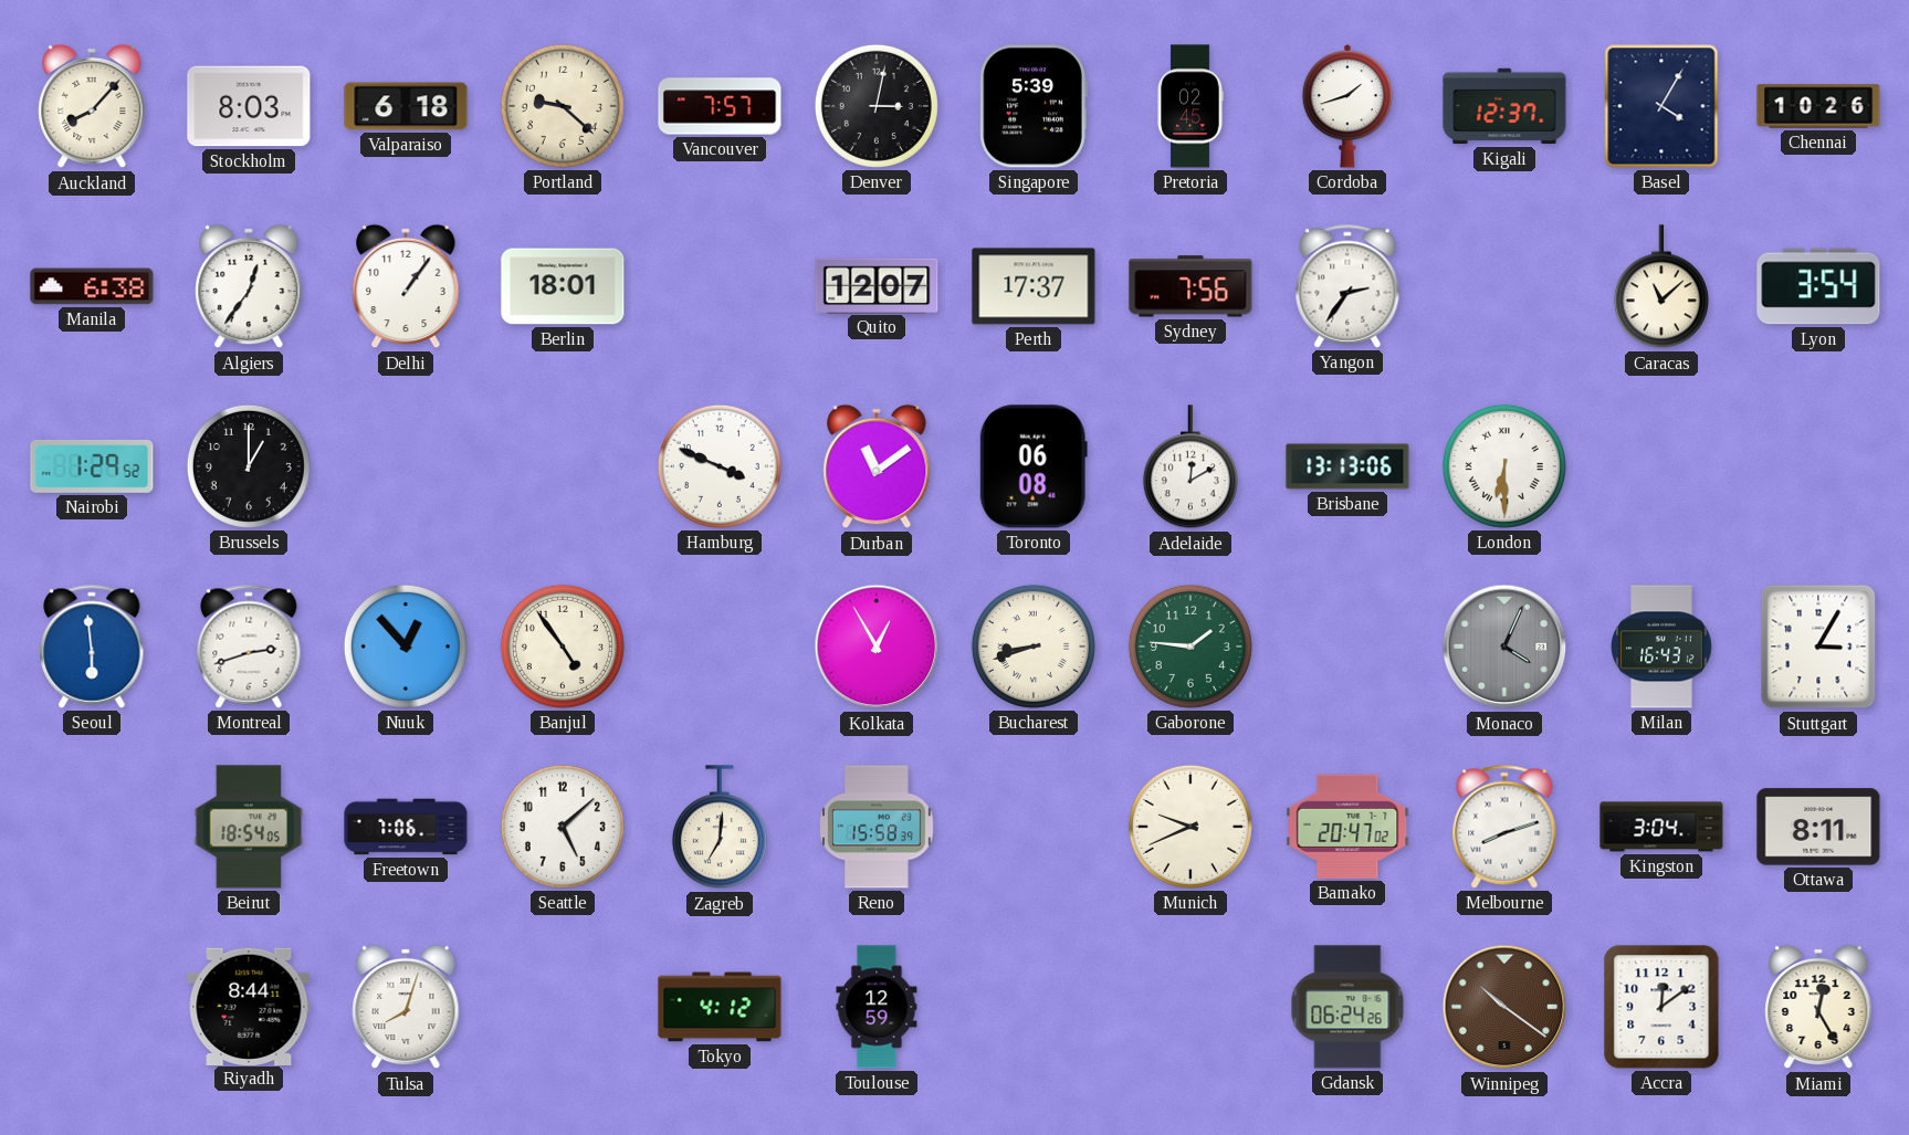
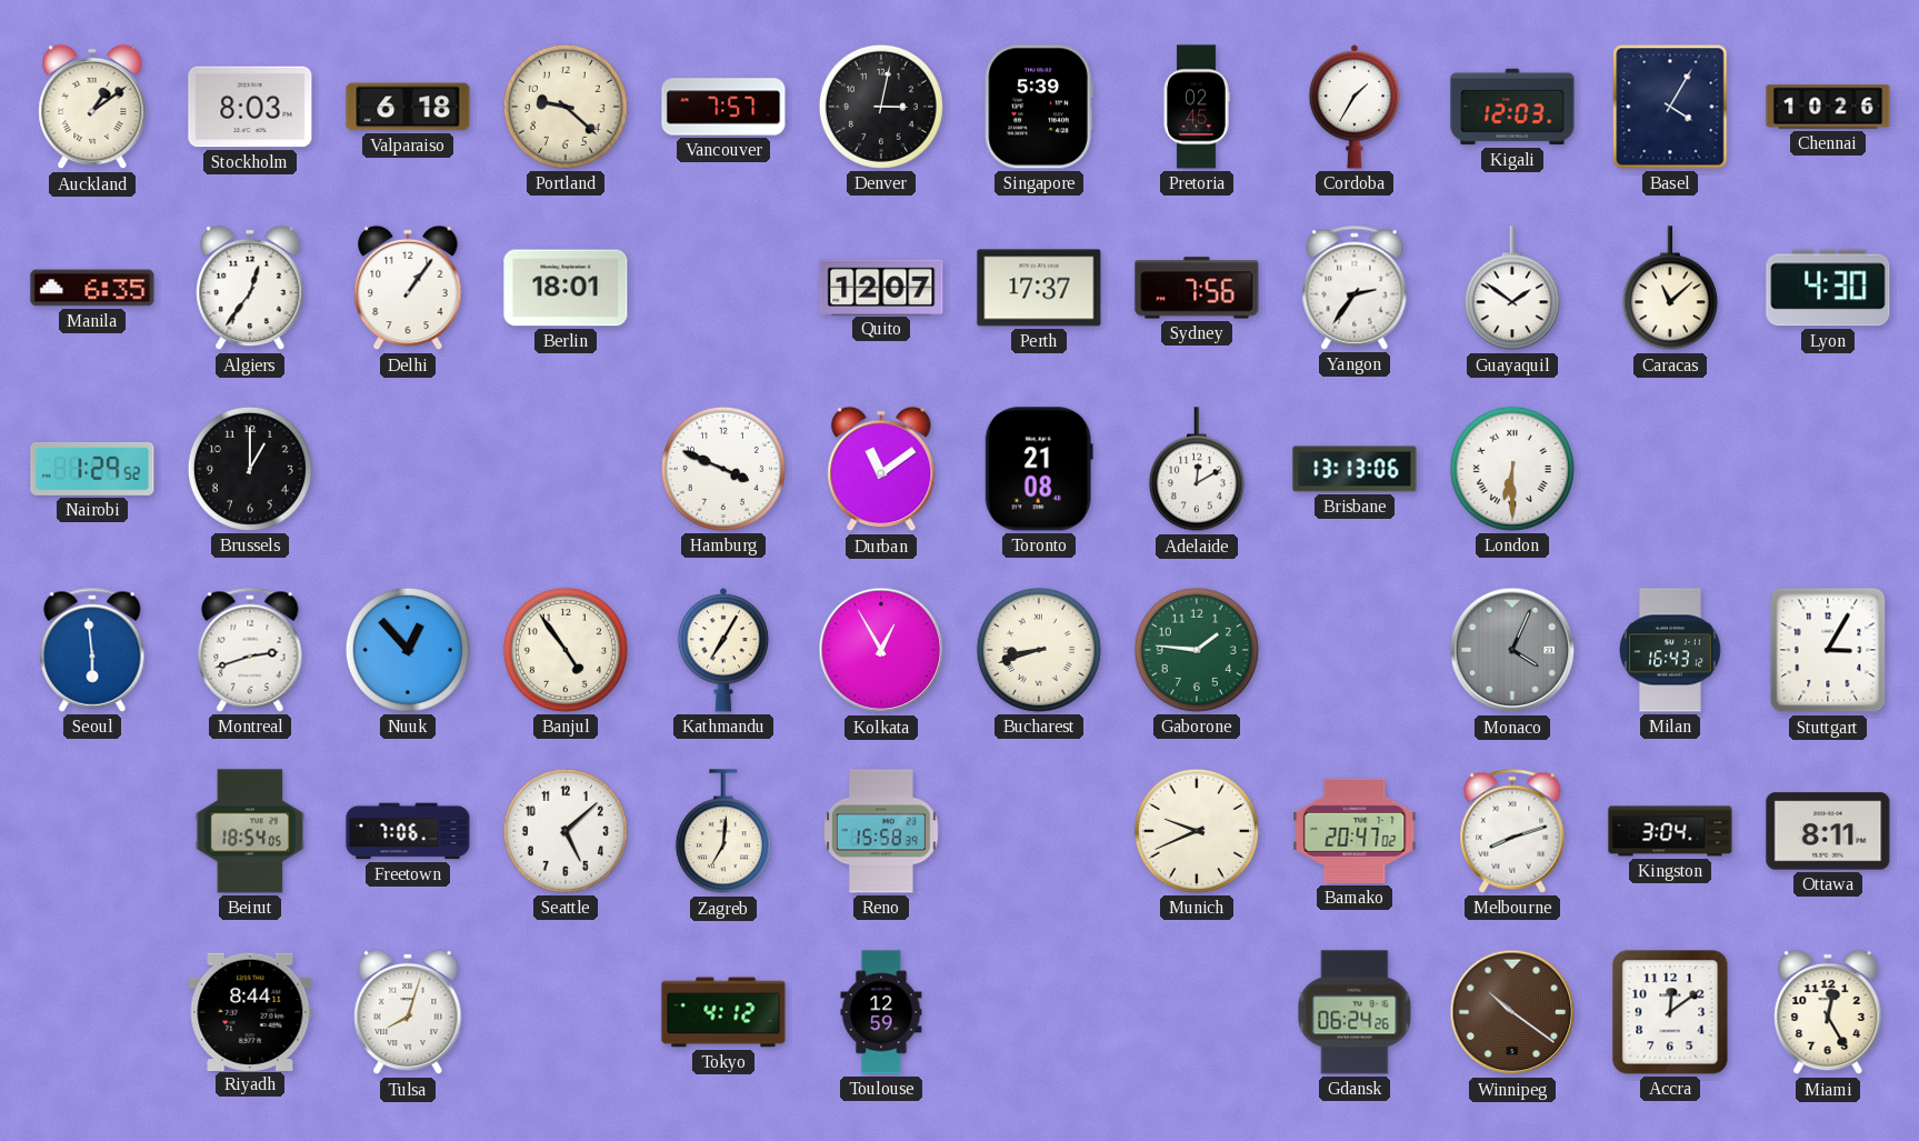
Auckland: 8:07 -> 1:09
Cordoba: 1:42 -> 1:35
Kigali: 12:37 -> 12:03
Manila: 6:38 -> 6:35
Guayaquil: none -> 1:51
Lyon: 3:54 -> 4:30
Toronto: 06:08 -> 21:08
Kathmandu: none -> 7:05
